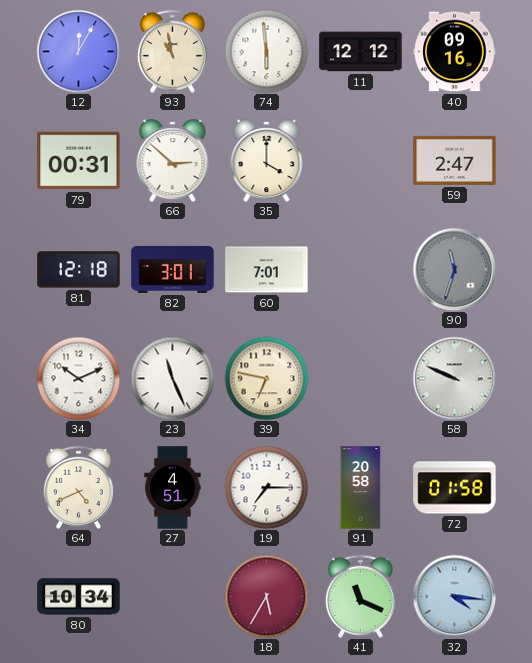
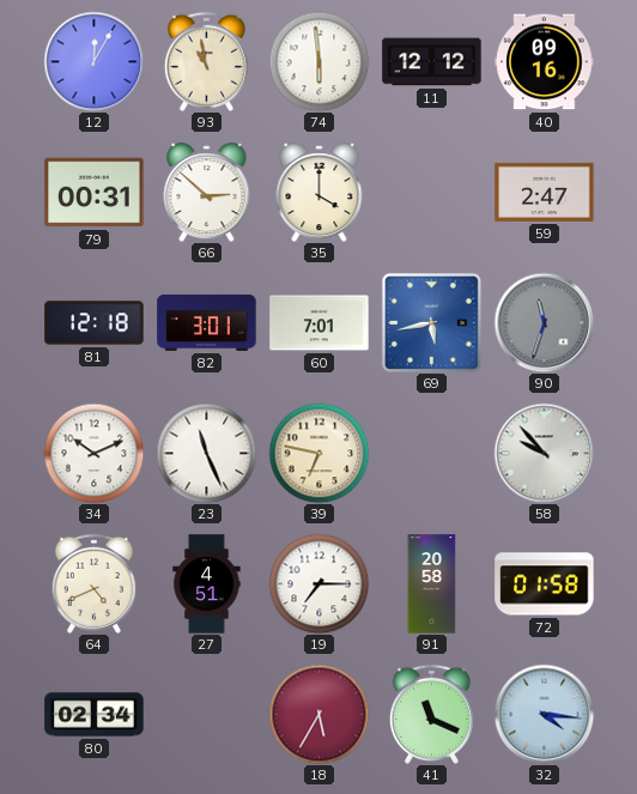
69: none -> 5:43
58: 9:49 -> 9:53
80: 10:34 -> 02:34
